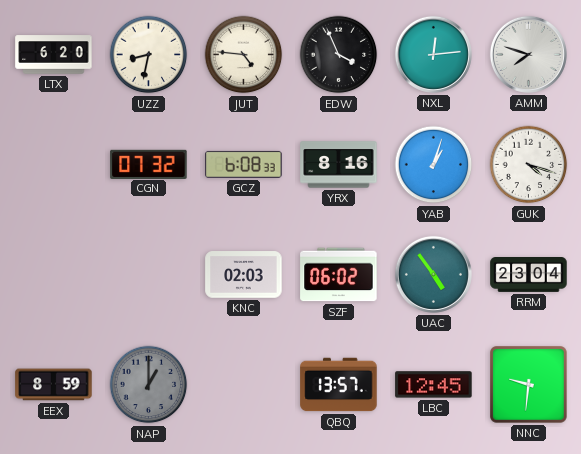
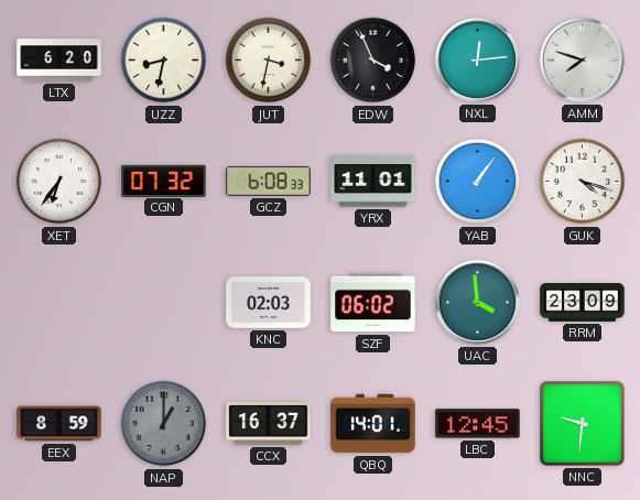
JUT: 4:46 -> 3:32
XET: none -> 6:36
YRX: 8:16 -> 11:01
YAB: 1:03 -> 1:06
UAC: 4:54 -> 3:59
RRM: 23:04 -> 23:09
CCX: none -> 16:37
QBQ: 13:57 -> 14:01
